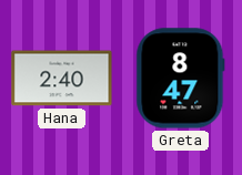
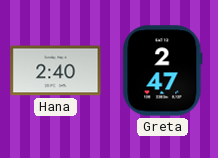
Greta: 8:47 -> 2:47
